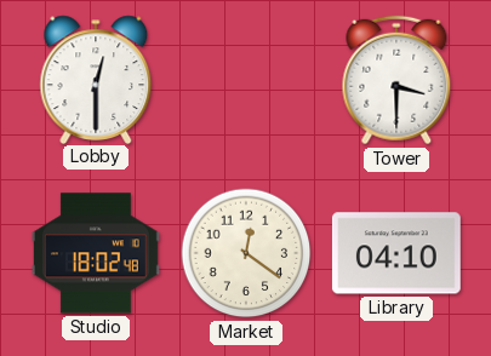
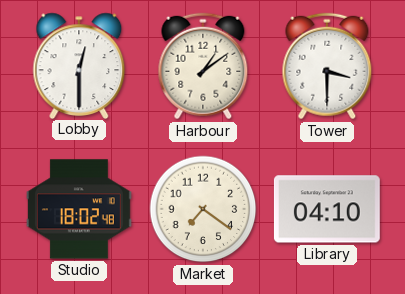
Harbour: none -> 1:09
Market: 12:21 -> 7:21
